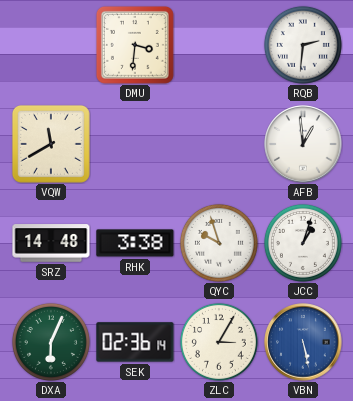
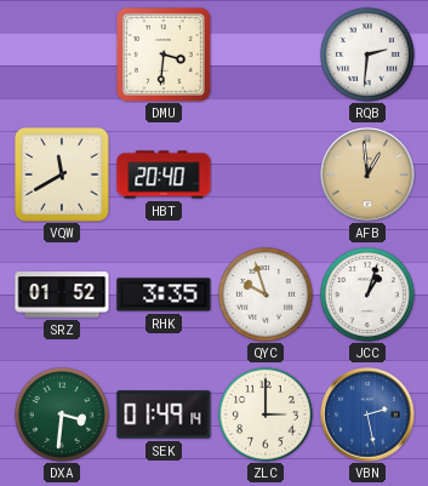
HBT: none -> 20:40
AFB dial: white -> champagne
SRZ: 14:48 -> 01:52
RHK: 3:38 -> 3:35
DXA: 6:04 -> 3:31
SEK: 02:36 -> 01:49
ZLC: 3:05 -> 3:00
VBN: 5:28 -> 2:28
